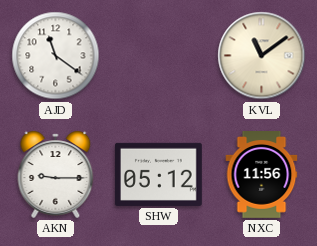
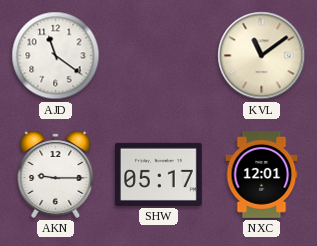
SHW: 05:12 -> 05:17
NXC: 11:56 -> 12:01
